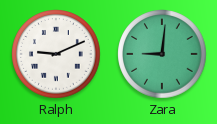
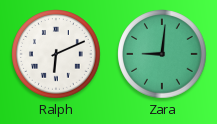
Ralph: 9:11 -> 6:11
